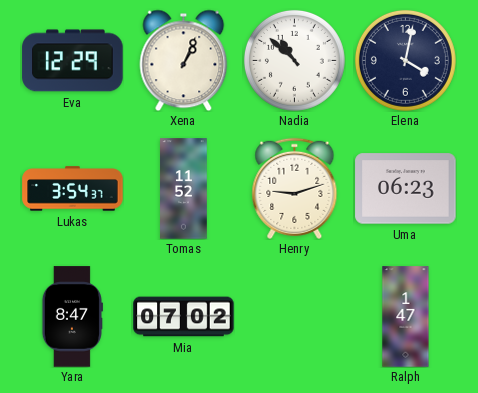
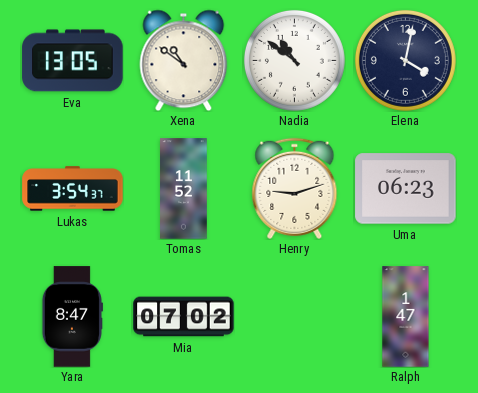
Eva: 12:29 -> 13:05
Xena: 1:04 -> 10:51
Nadia: 10:52 -> 10:51
